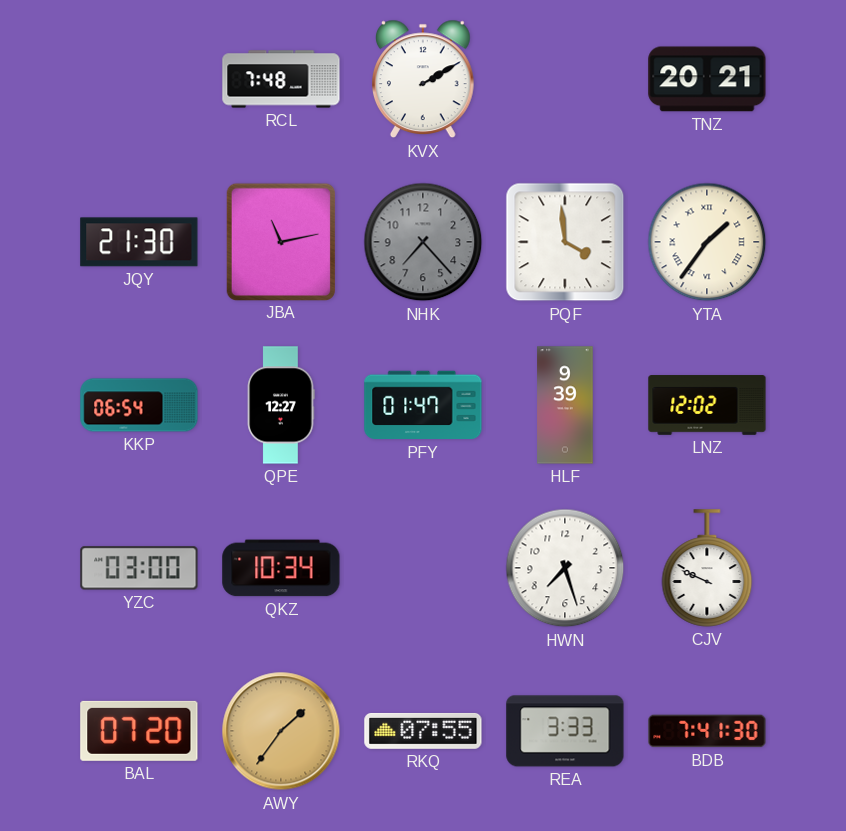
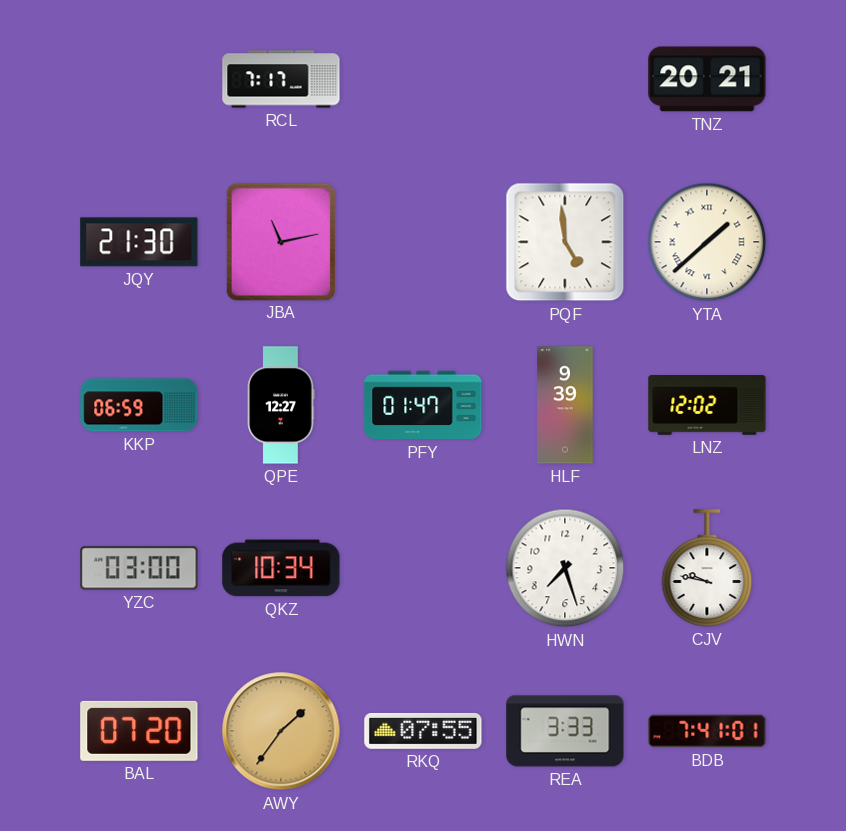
RCL: 7:48 -> 7:17
KVX: 2:10 -> none
NHK: 7:23 -> none
PQF: 3:59 -> 4:59
YTA: 1:36 -> 1:38
KKP: 06:54 -> 06:59
CJV: 9:49 -> 9:47
BDB: 7:41:30 -> 7:41:01
